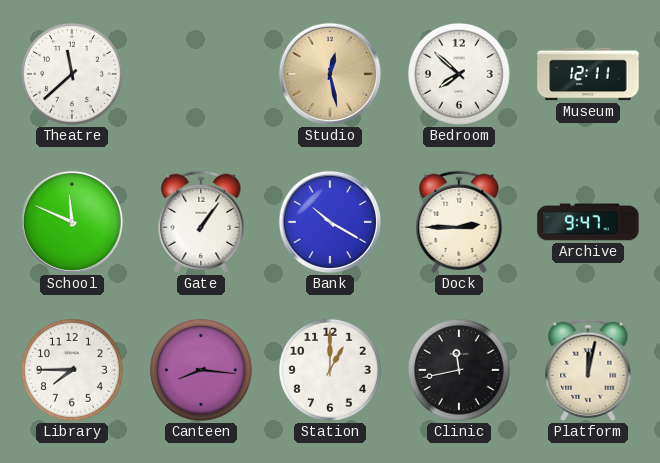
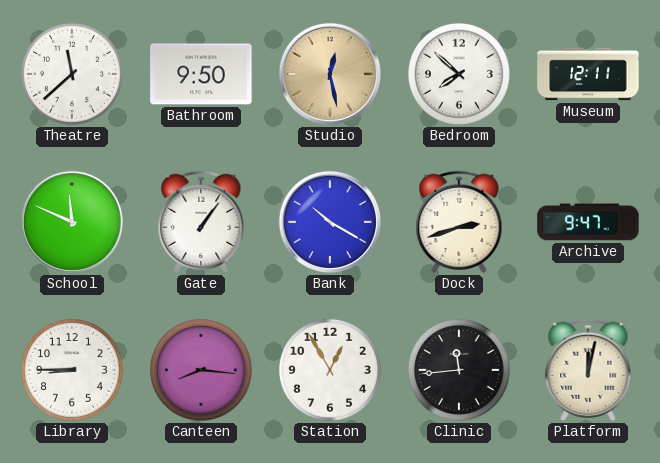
Bathroom: none -> 9:50
Dock: 2:45 -> 2:42
Library: 7:45 -> 8:45
Station: 1:00 -> 12:55
Clinic: 11:43 -> 11:44
